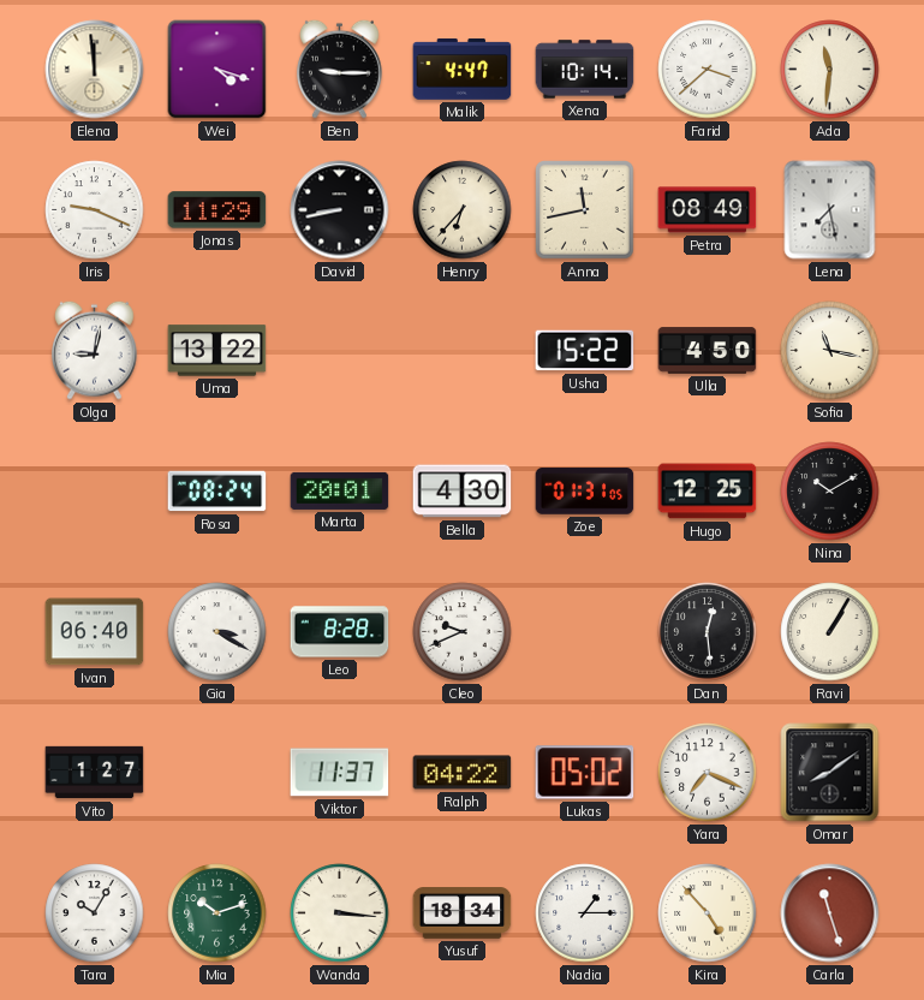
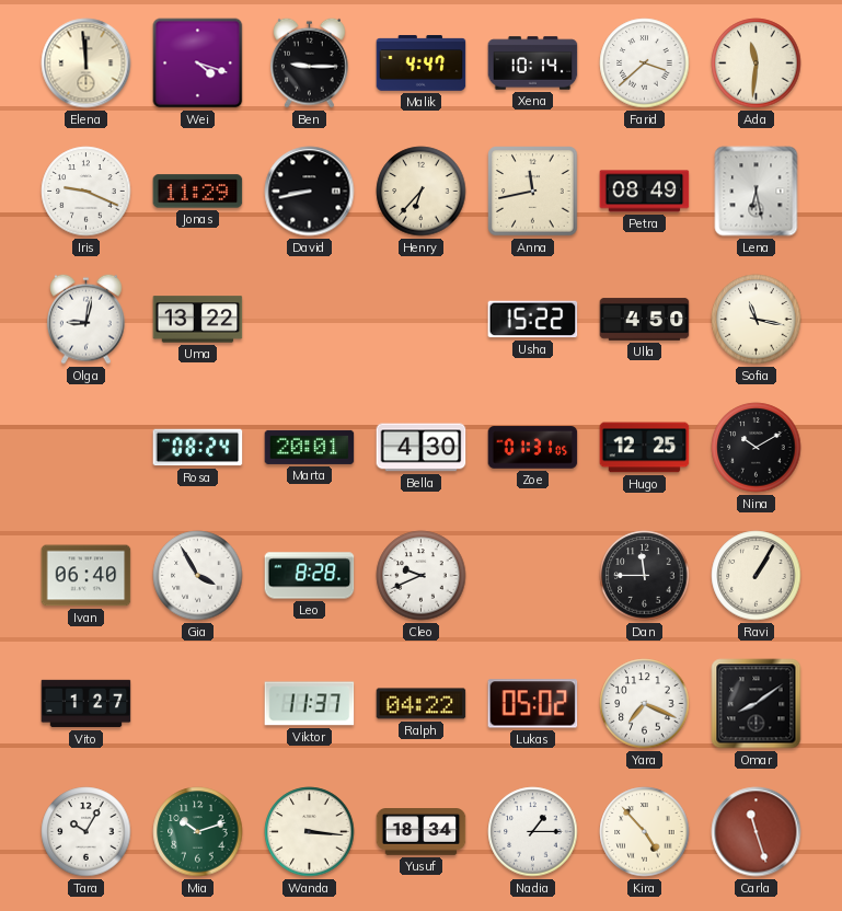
Lena: 7:28 -> 6:28
Gia: 3:20 -> 3:55
Dan: 12:29 -> 11:45
